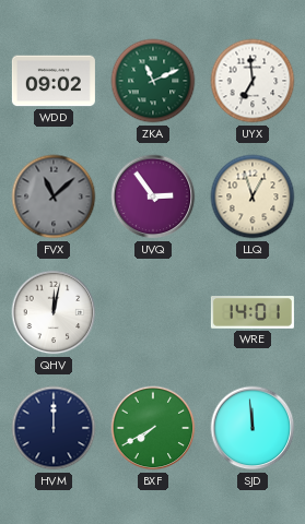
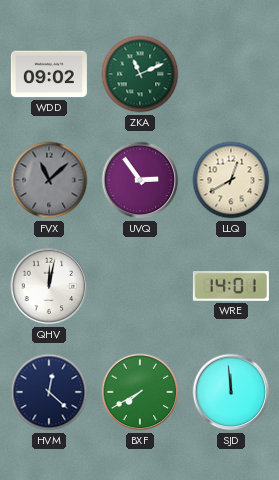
UYX: 6:59 -> none
LLQ: 12:57 -> 12:40
HVM: 12:00 -> 12:22
